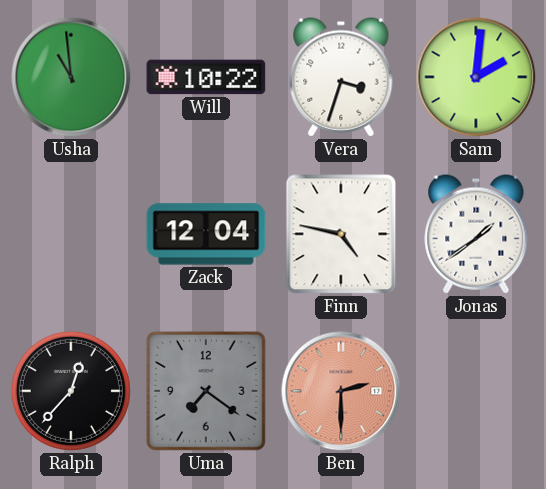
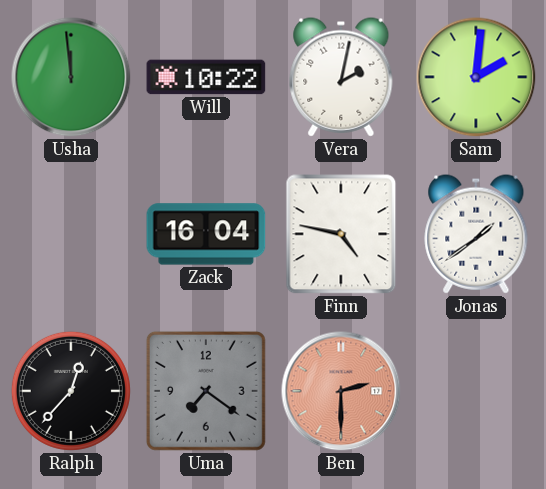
Usha: 10:59 -> 11:59
Vera: 3:33 -> 2:02
Zack: 12:04 -> 16:04
